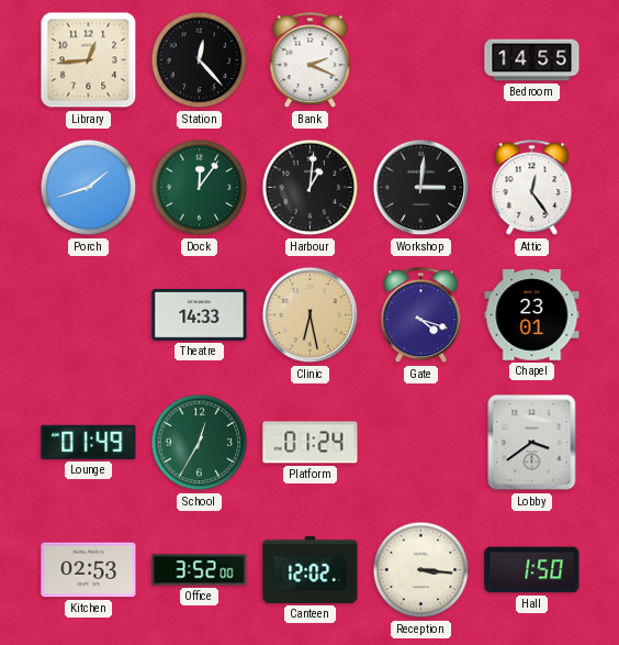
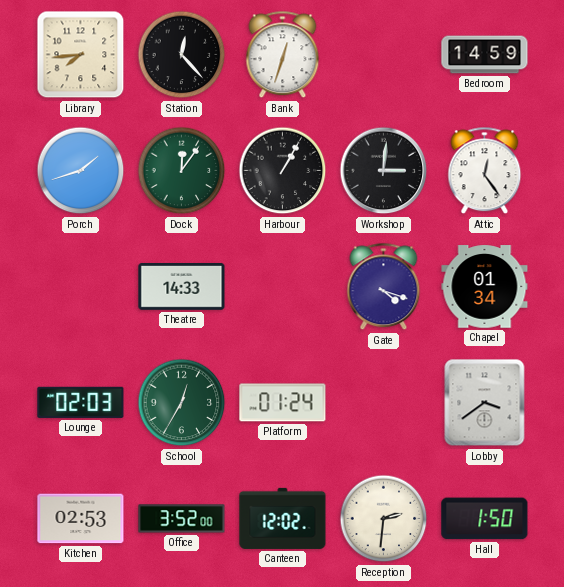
Library: 12:44 -> 7:44
Bank: 2:19 -> 12:33
Bedroom: 14:55 -> 14:59
Harbour: 1:01 -> 1:05
Clinic: 6:28 -> none
Chapel: 23:01 -> 01:34
Lounge: 01:49 -> 02:03
Reception: 3:16 -> 2:31
